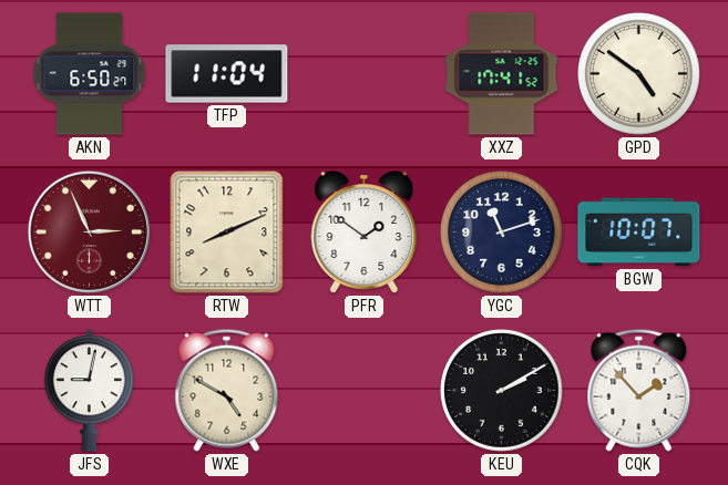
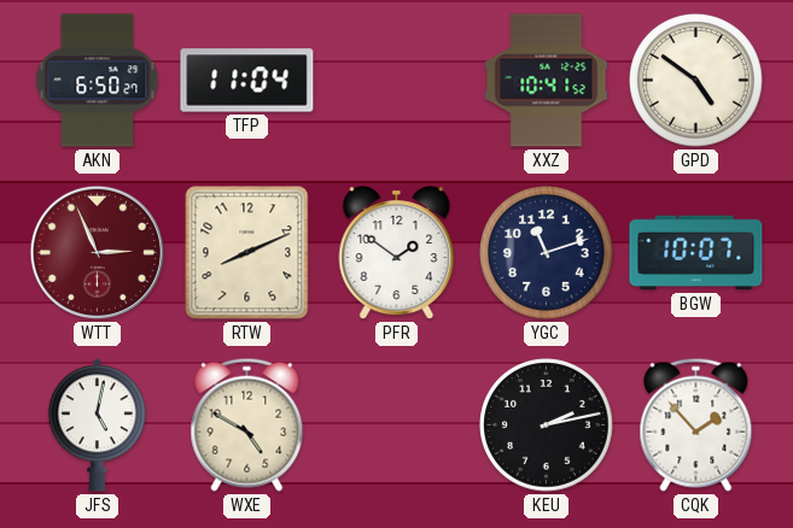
XXZ: 17:41 -> 10:41
JFS: 9:02 -> 5:02
KEU: 2:10 -> 2:13
